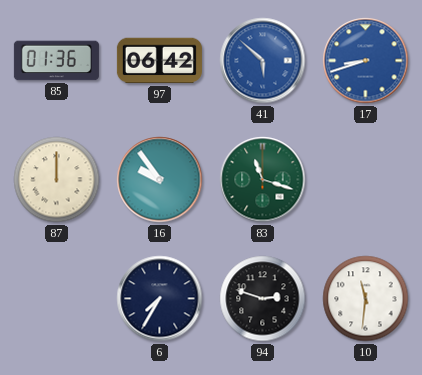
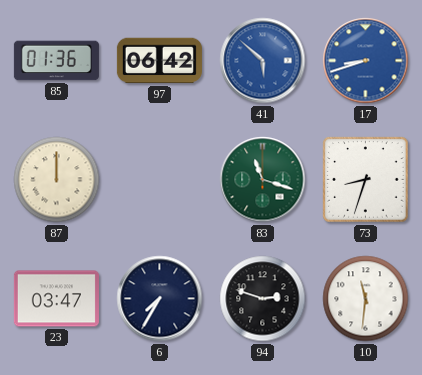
16: 9:54 -> none
73: none -> 8:33
23: none -> 03:47
